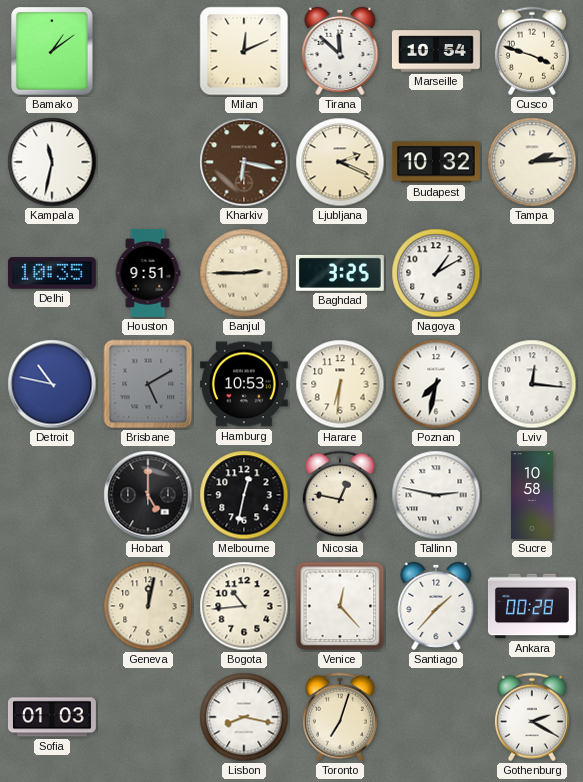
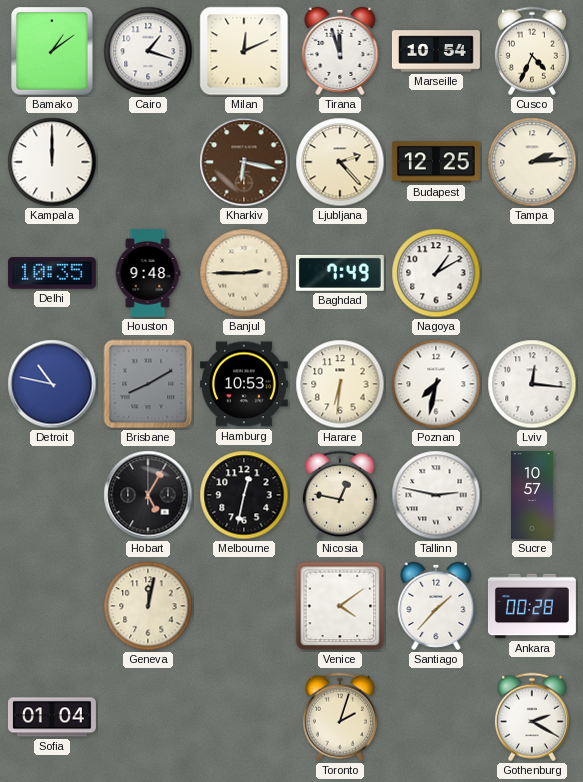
Cairo: none -> 1:18
Tirana: 11:52 -> 11:57
Cusco: 3:48 -> 4:34
Kampala: 11:32 -> 12:00
Ljubljana: 2:19 -> 2:23
Budapest: 10:32 -> 12:25
Houston: 9:51 -> 9:48
Baghdad: 3:25 -> 7:49
Brisbane: 5:10 -> 8:10
Hobart: 5:00 -> 5:05
Sucre: 10:58 -> 10:57
Bogota: 10:44 -> none
Venice: 12:23 -> 4:09
Sofia: 01:03 -> 01:04
Lisbon: 8:17 -> none
Toronto: 7:03 -> 2:03
